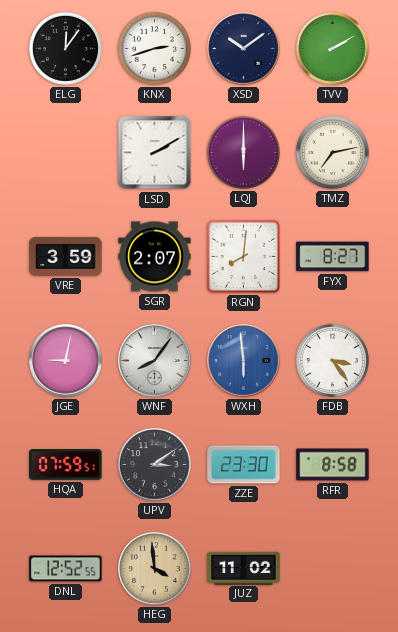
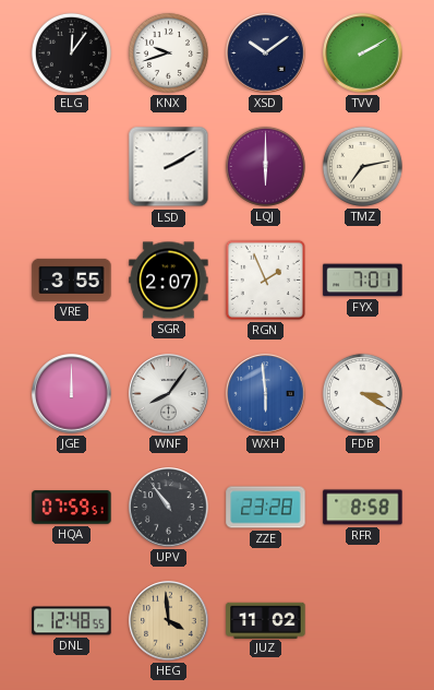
KNX: 2:42 -> 9:42
VRE: 3:59 -> 3:55
RGN: 8:01 -> 1:56
FYX: 8:27 -> 7:01
JGE: 9:02 -> 12:00
FDB: 3:24 -> 3:20
UPV: 3:09 -> 10:54
ZZE: 23:30 -> 23:28
DNL: 12:52 -> 12:48
